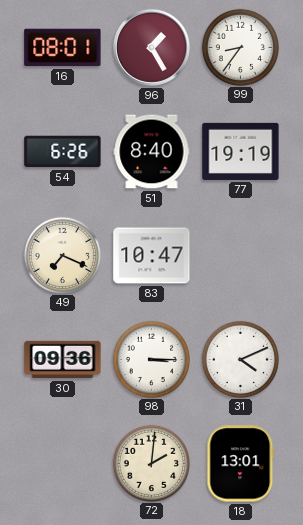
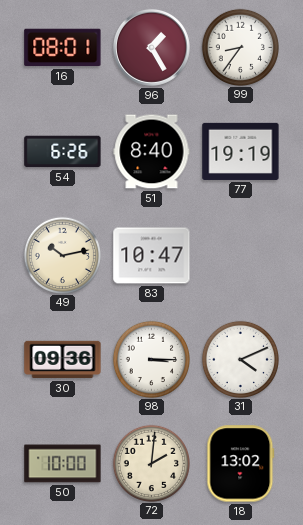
49: 7:19 -> 10:13
50: none -> 10:00
18: 13:01 -> 13:02
